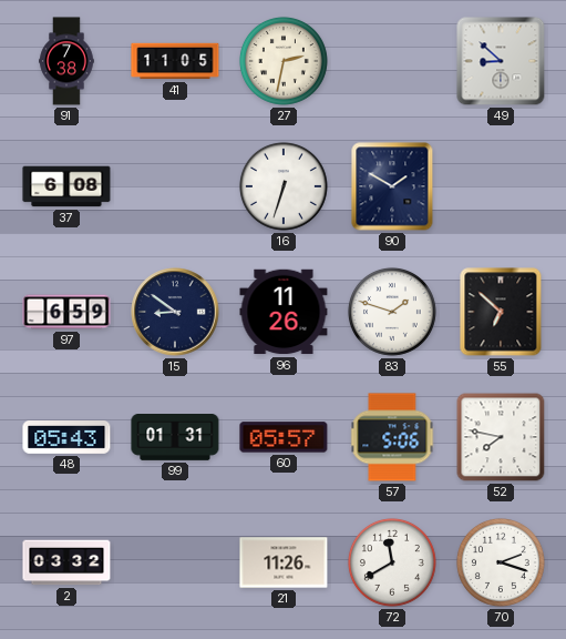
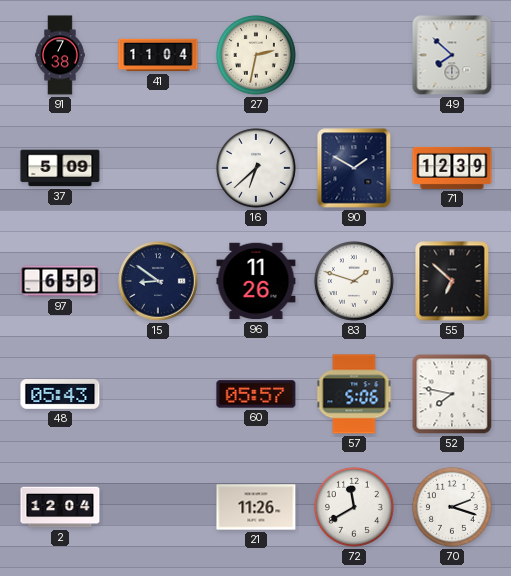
41: 11:05 -> 11:04
49: 8:52 -> 7:52
37: 6:08 -> 5:09
16: 6:33 -> 6:38
71: none -> 12:39
99: 01:31 -> none
2: 03:32 -> 12:04
